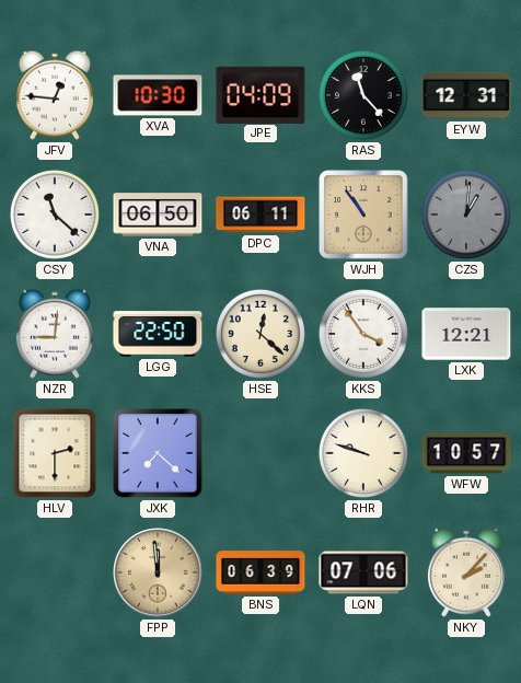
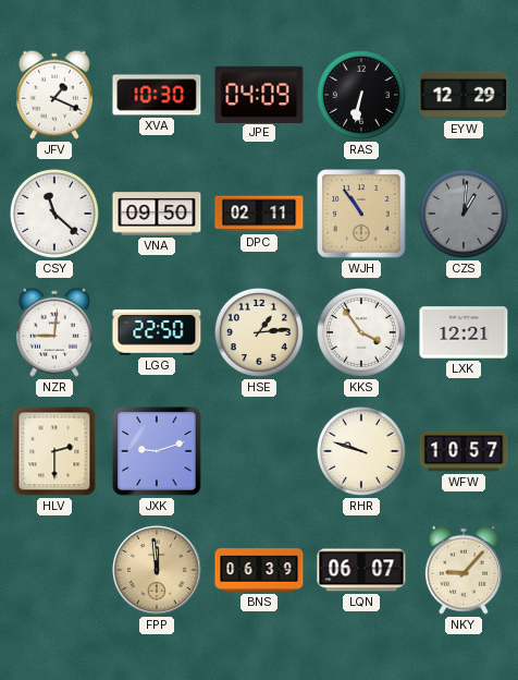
JFV: 12:46 -> 1:19
RAS: 11:23 -> 6:32
EYW: 12:31 -> 12:29
VNA: 06:50 -> 09:50
DPC: 06:11 -> 02:11
HSE: 12:22 -> 1:14
JXK: 7:22 -> 9:12
LQN: 07:06 -> 06:07
NKY: 2:07 -> 9:07
